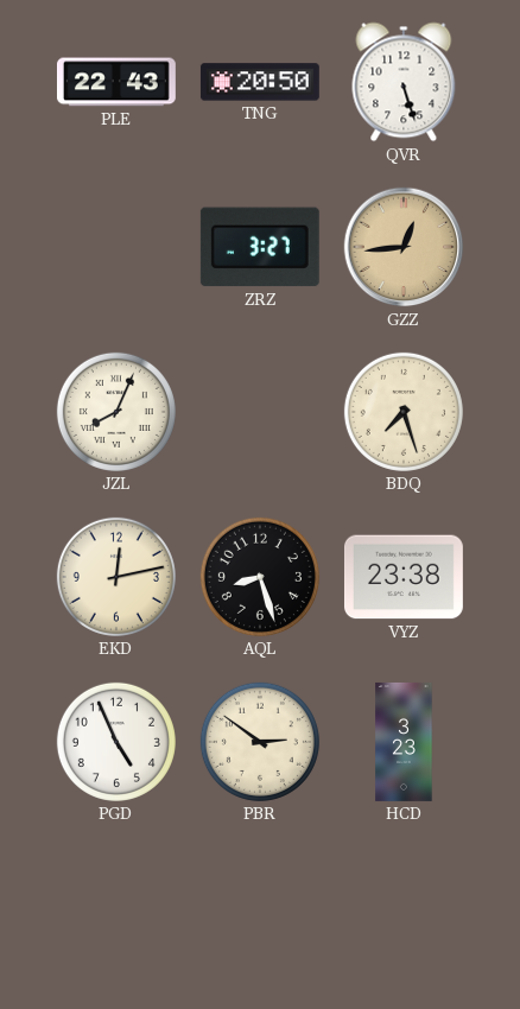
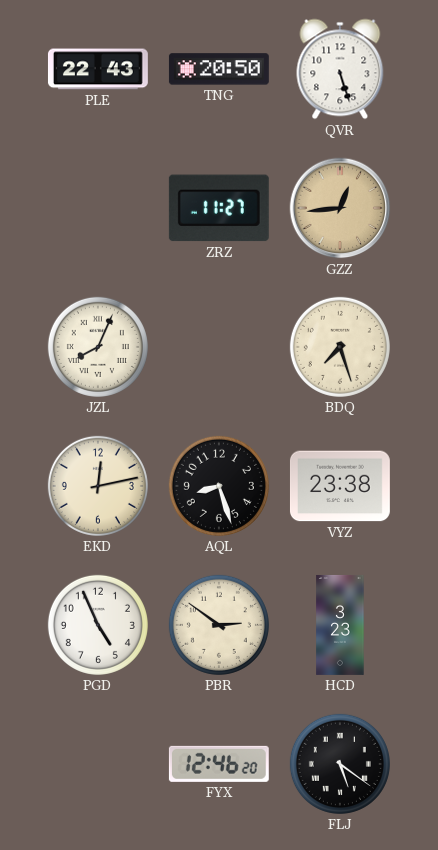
ZRZ: 3:27 -> 11:27
FYX: none -> 12:46
FLJ: none -> 5:21
